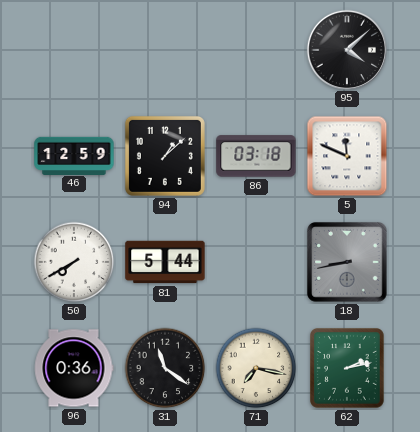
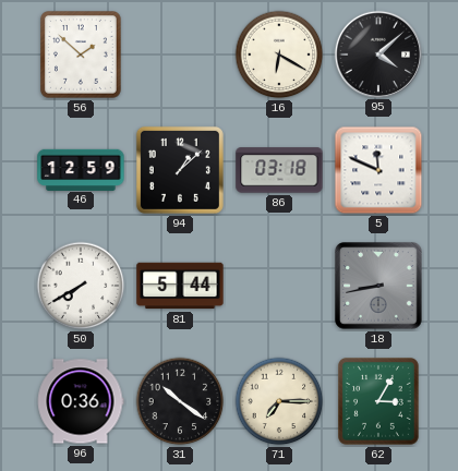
56: none -> 1:52
16: none -> 6:20
31: 11:21 -> 10:21
71: 7:17 -> 7:15
62: 2:13 -> 3:05
